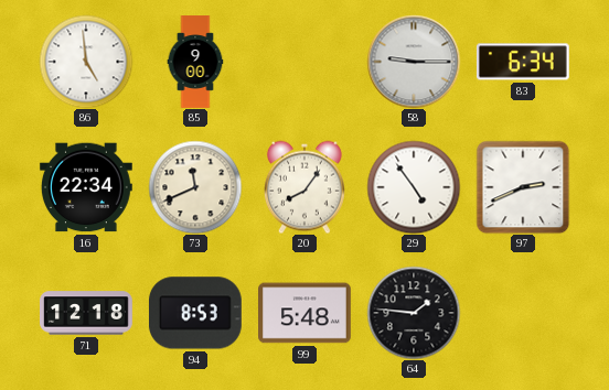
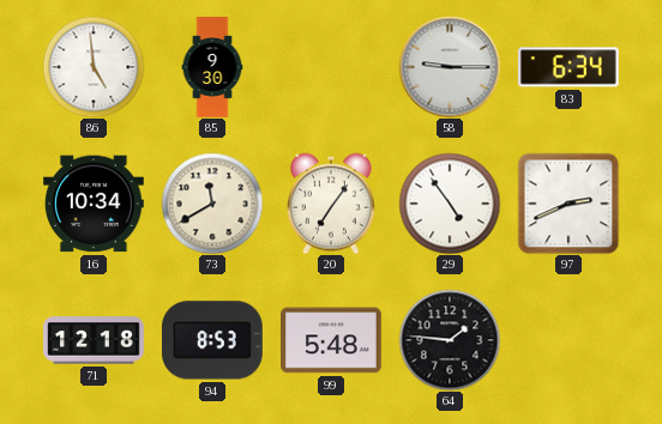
85: 9:00 -> 9:30
16: 22:34 -> 10:34
73: 11:41 -> 11:40
20: 8:06 -> 7:06
